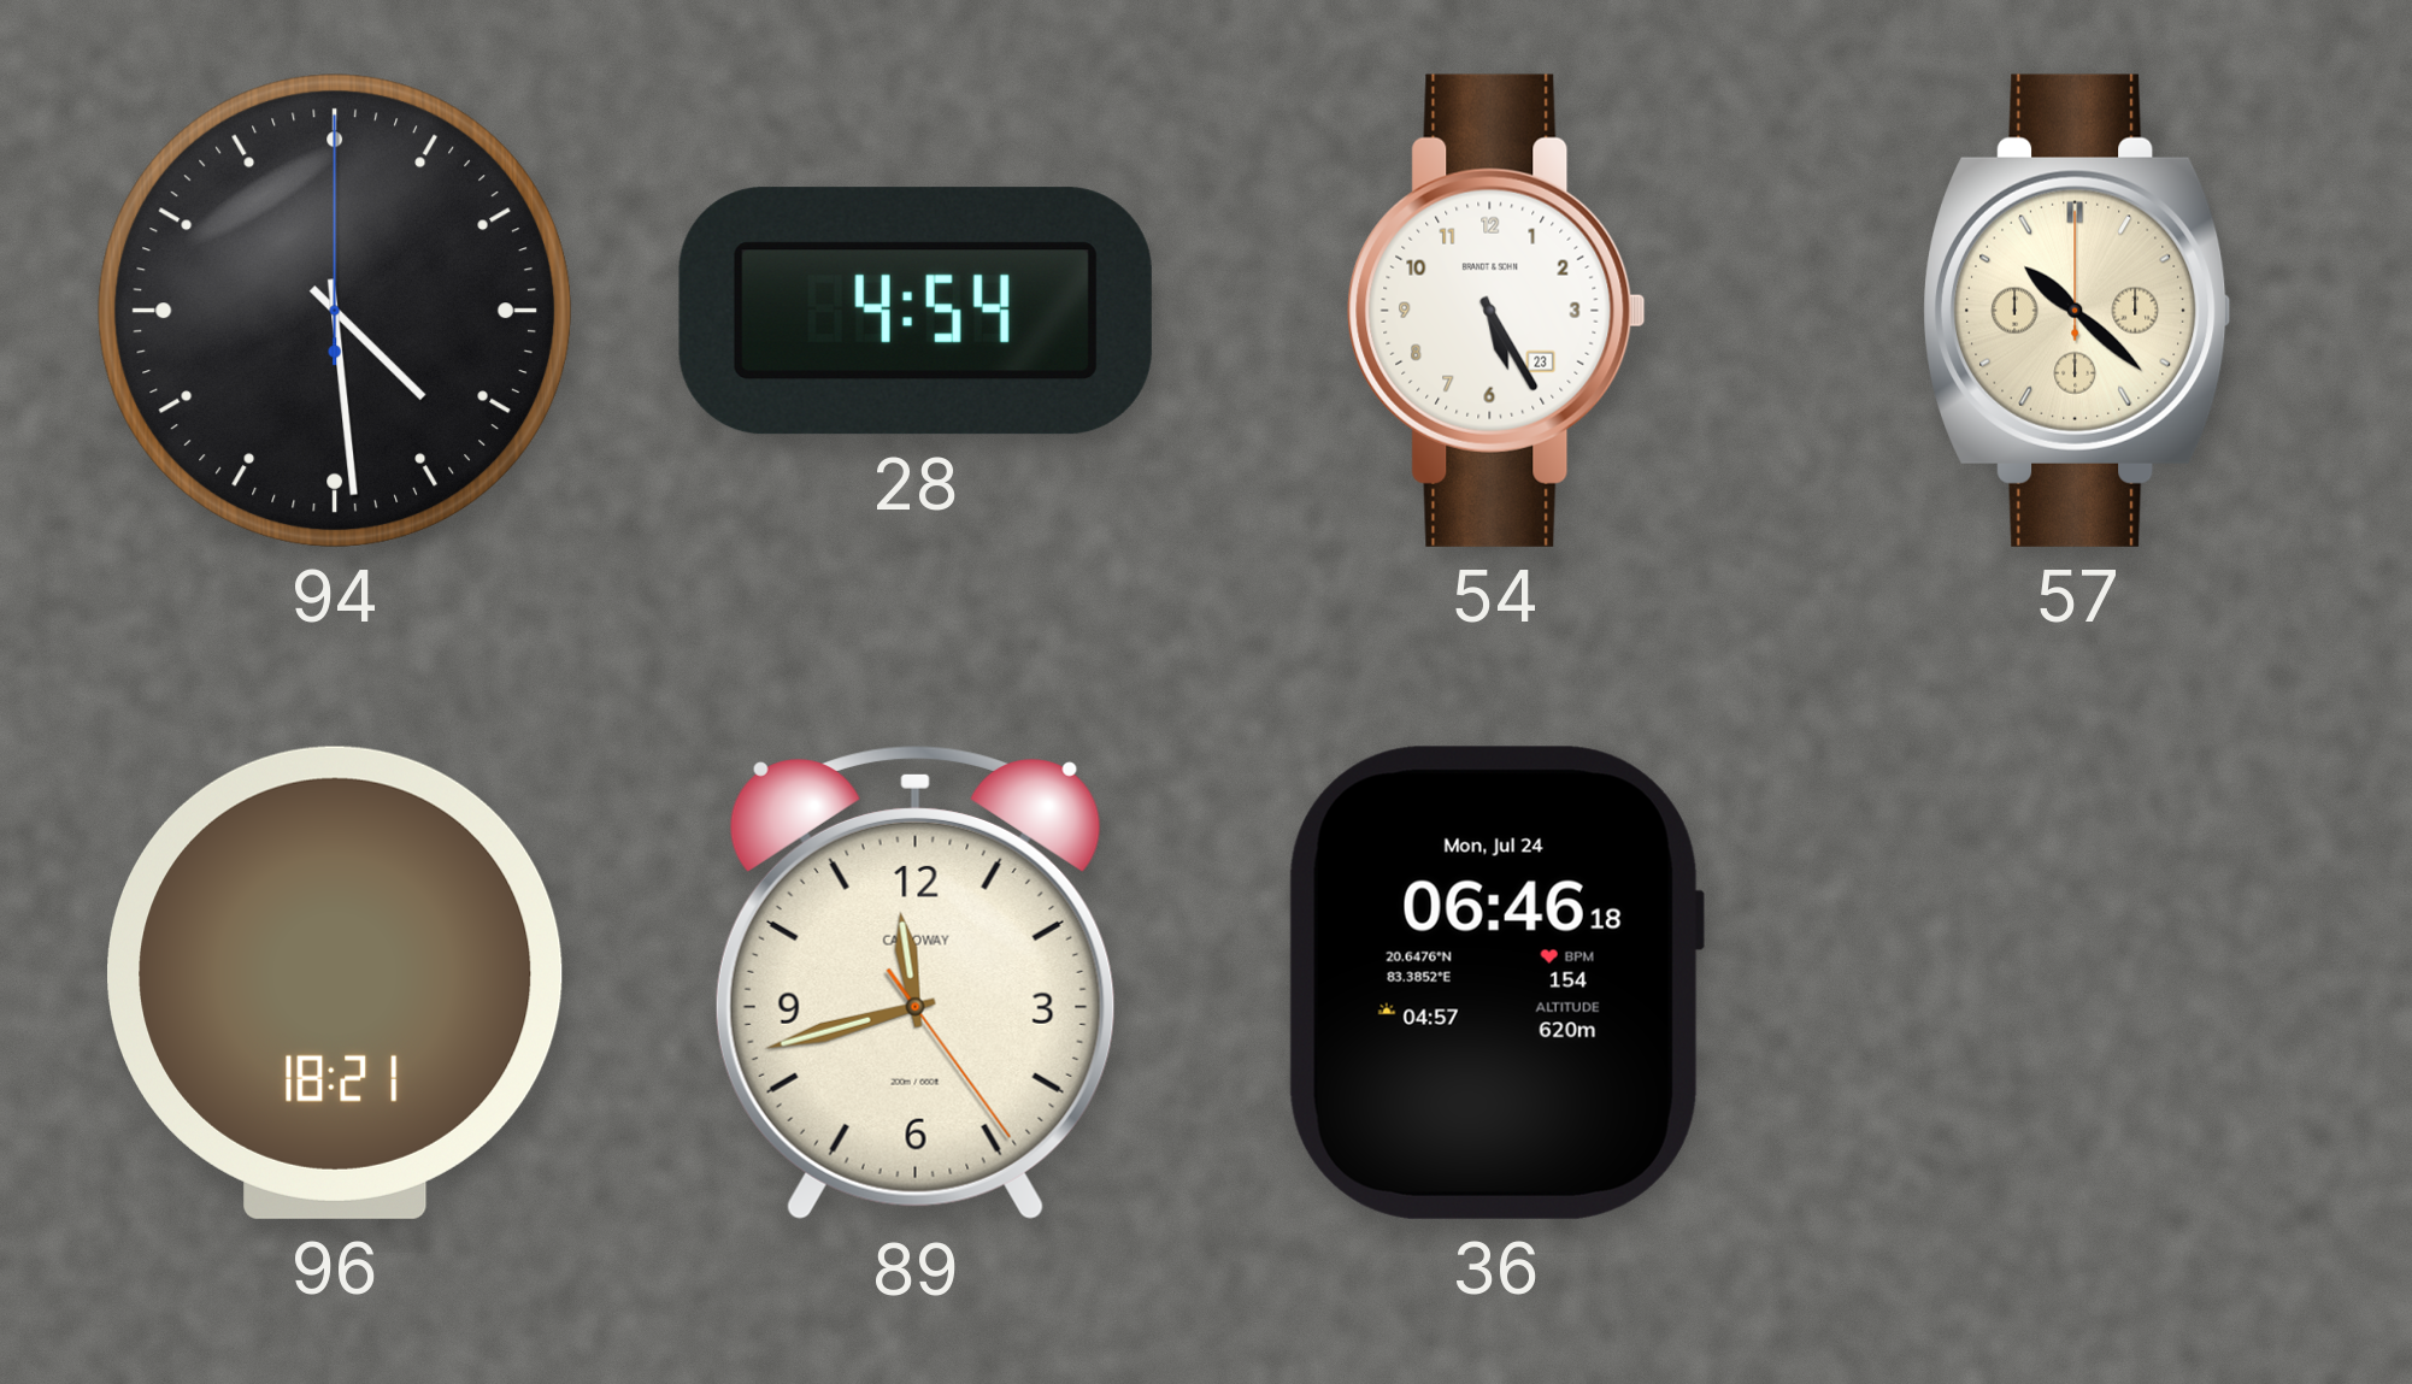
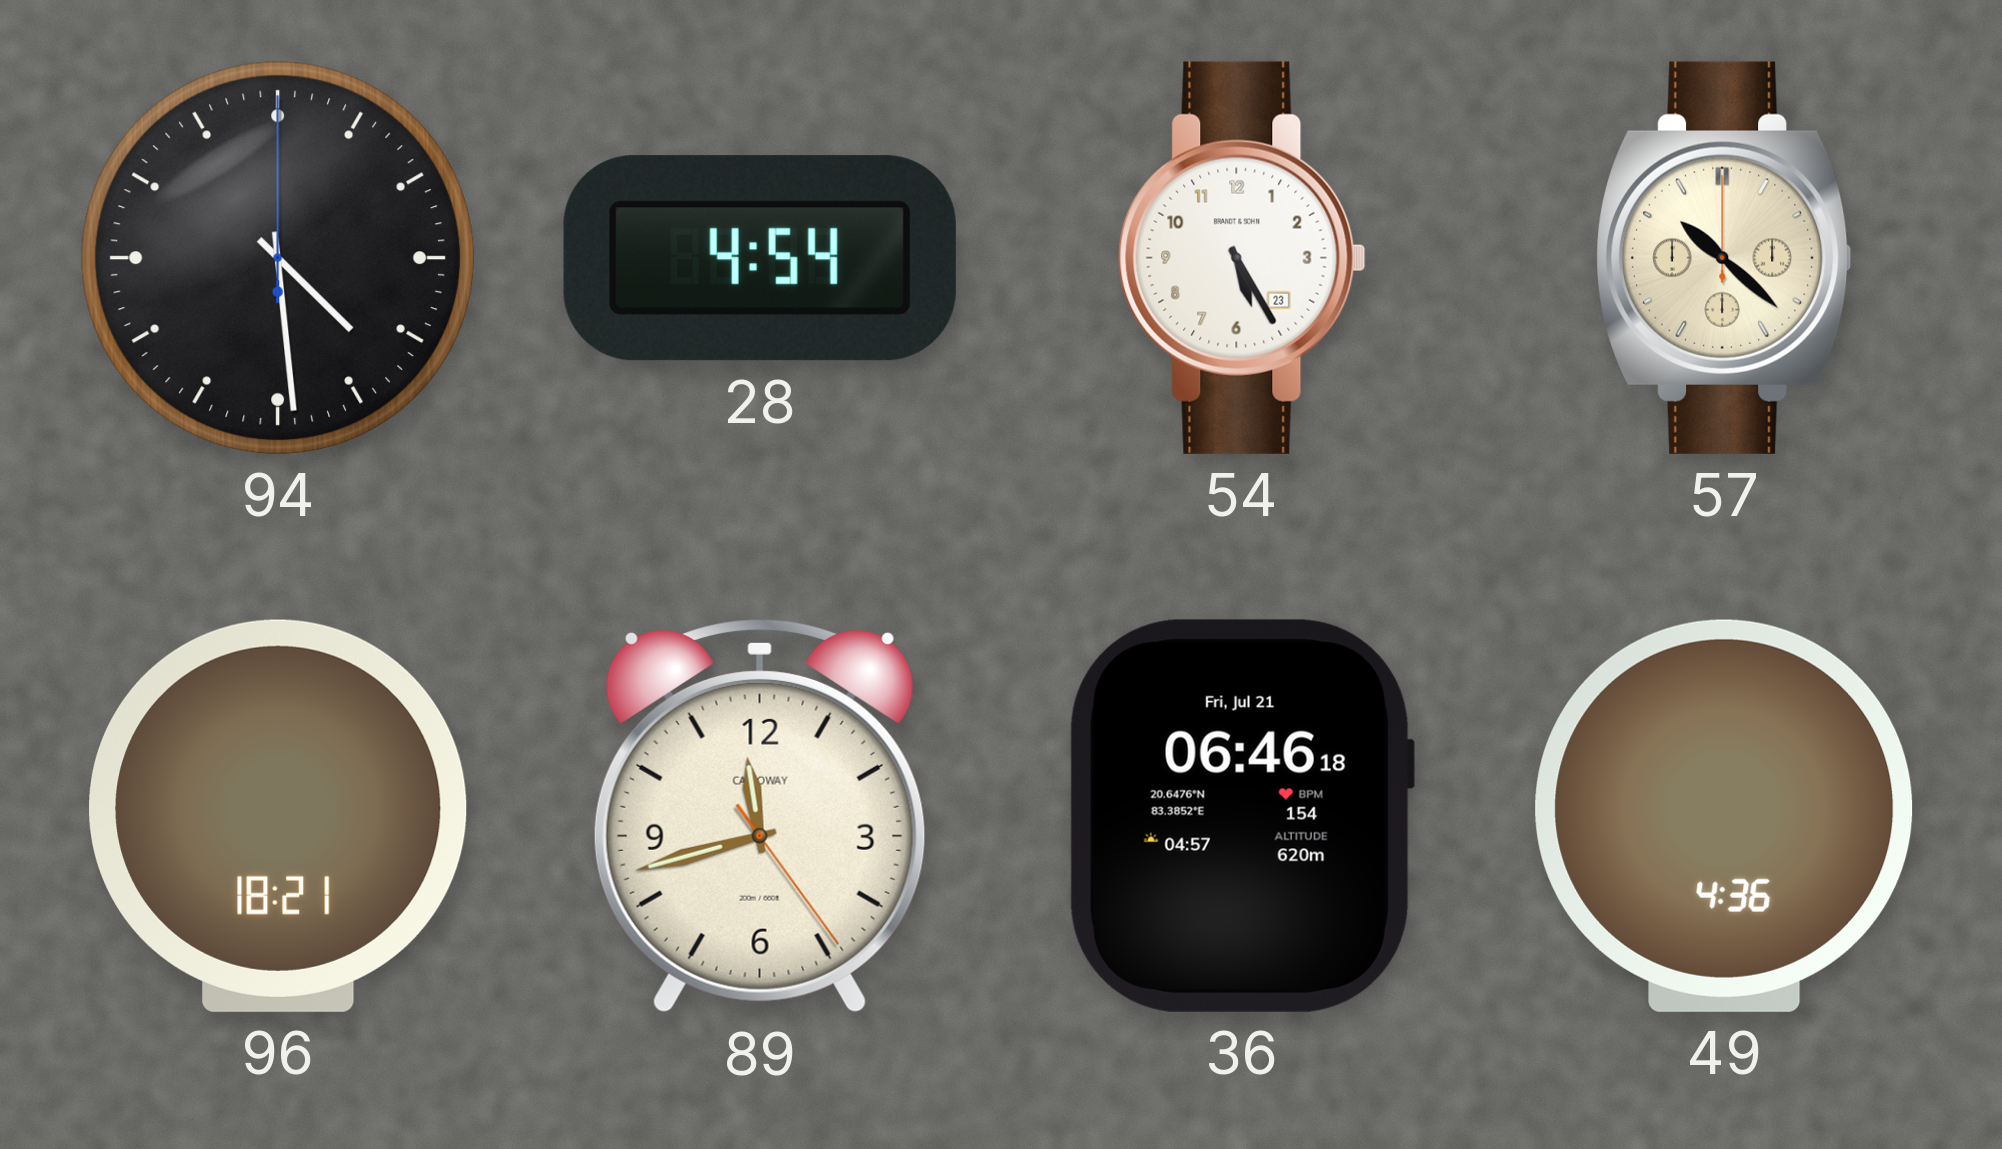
36 date: Mon, Jul 24 -> Fri, Jul 21
49: none -> 4:36
